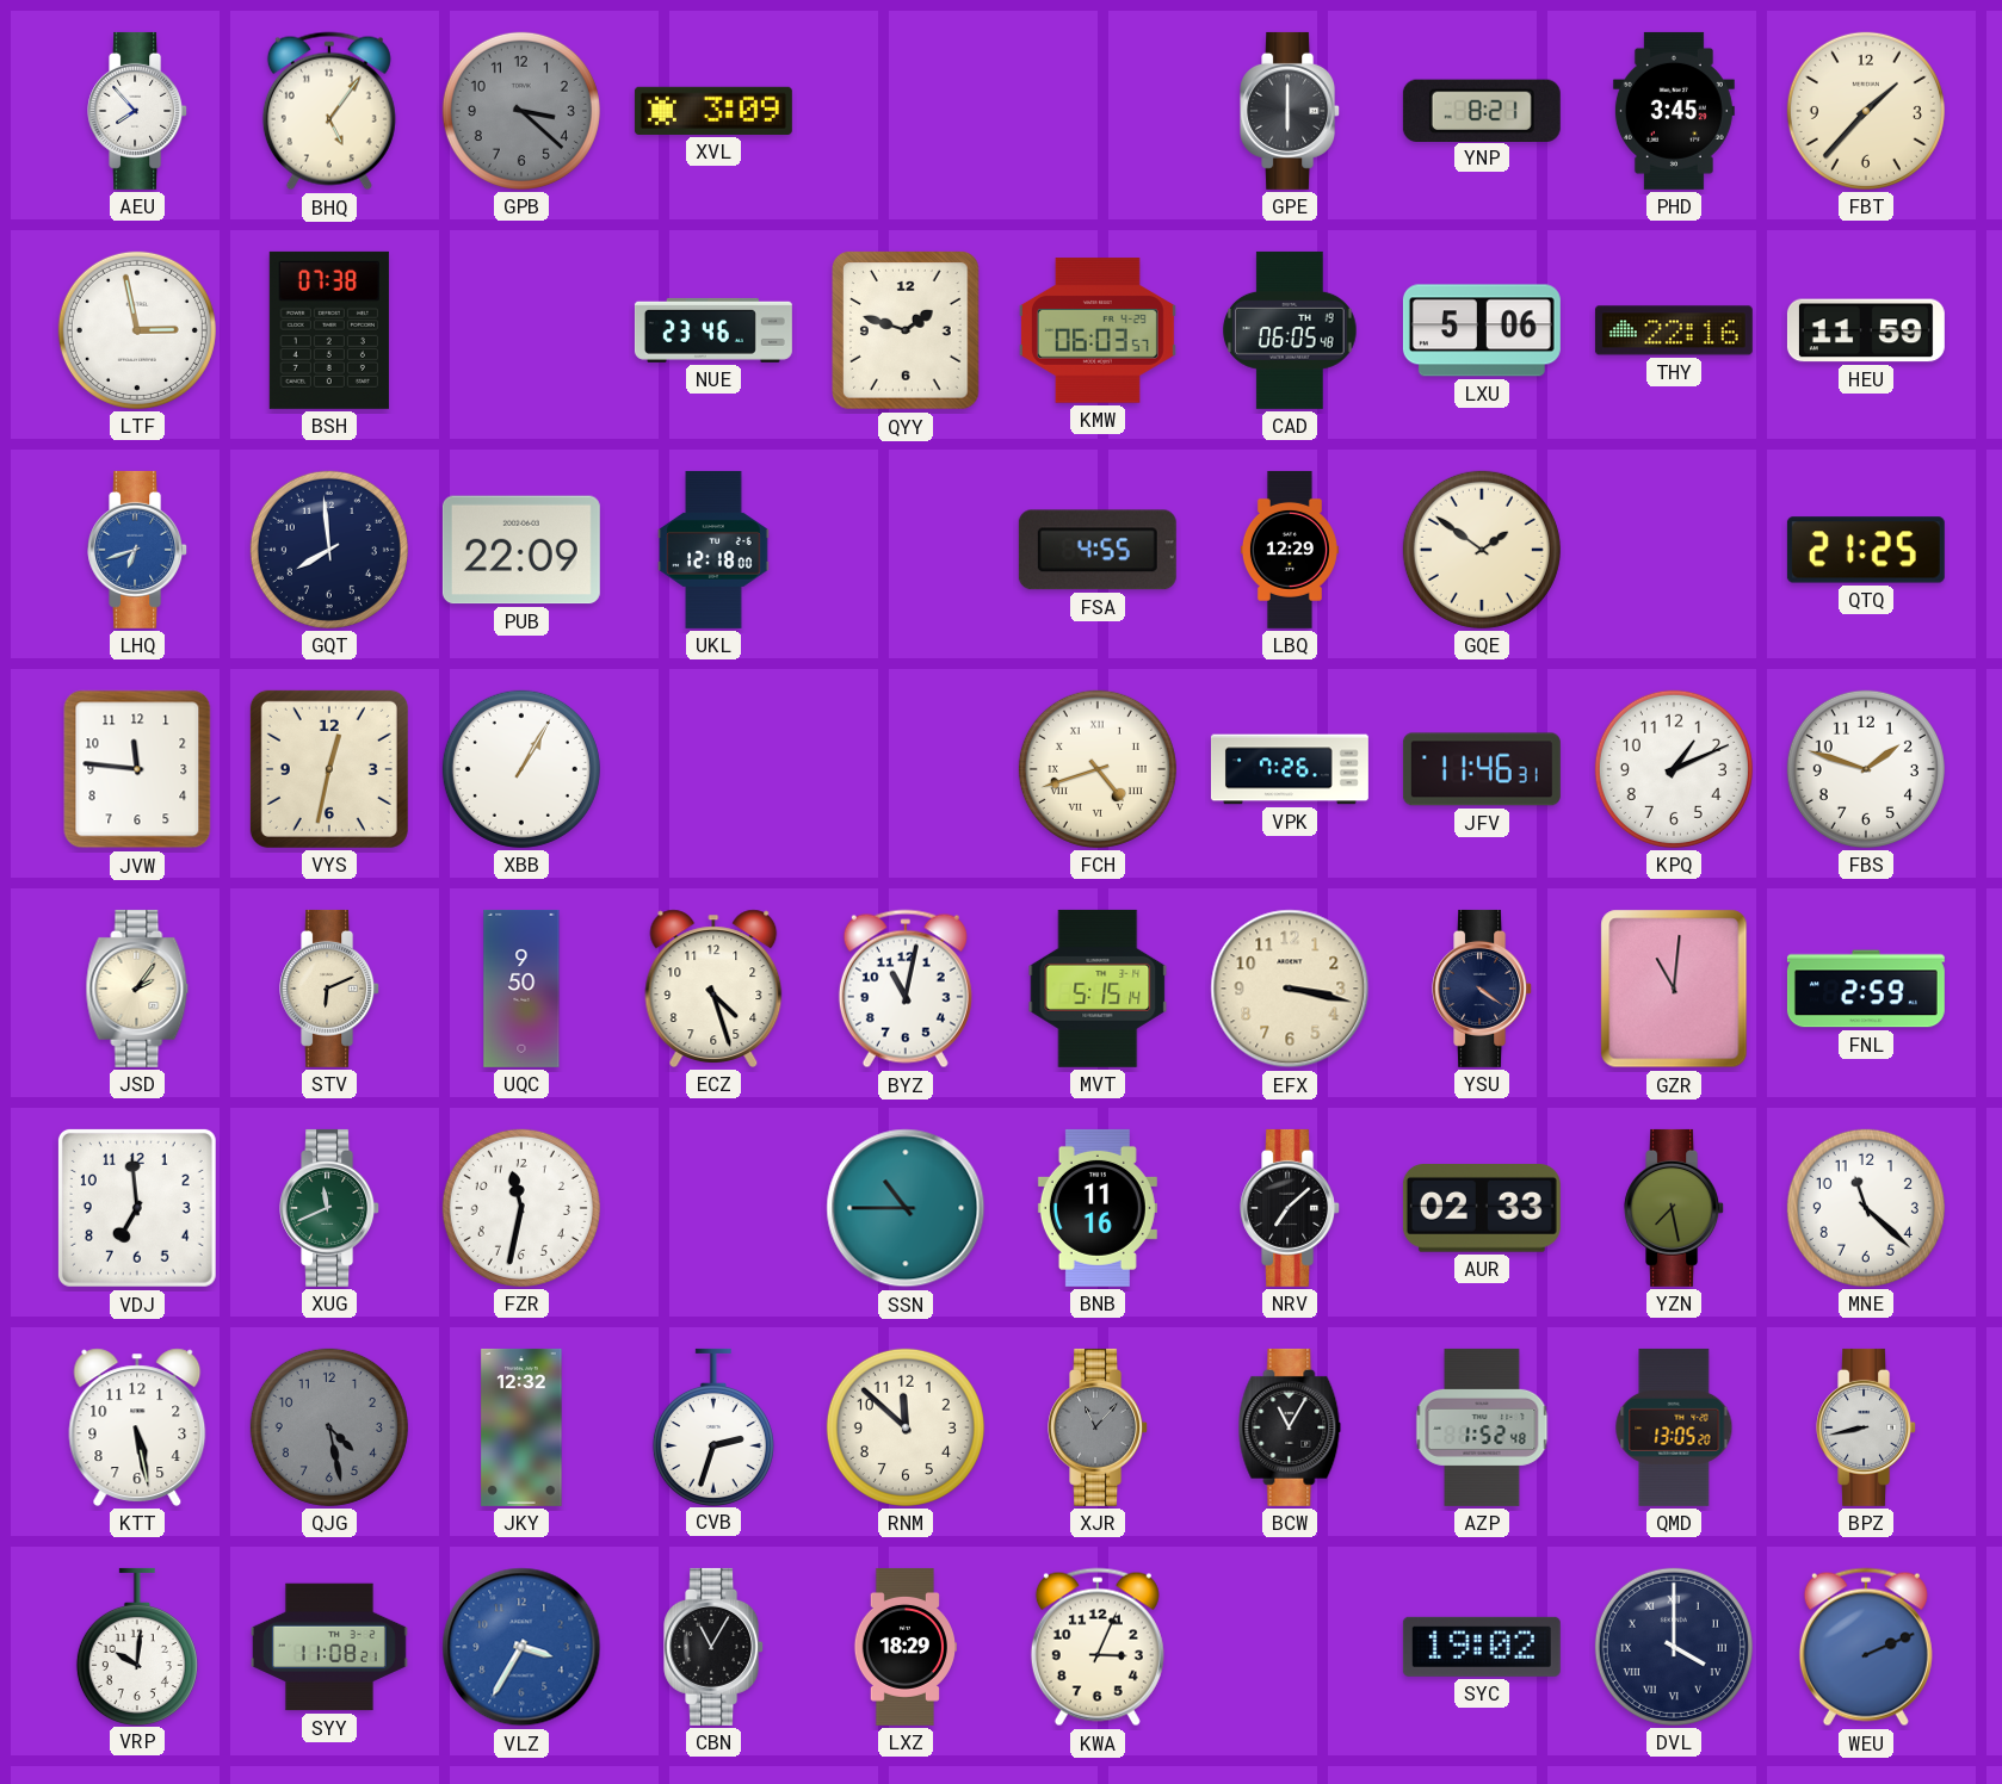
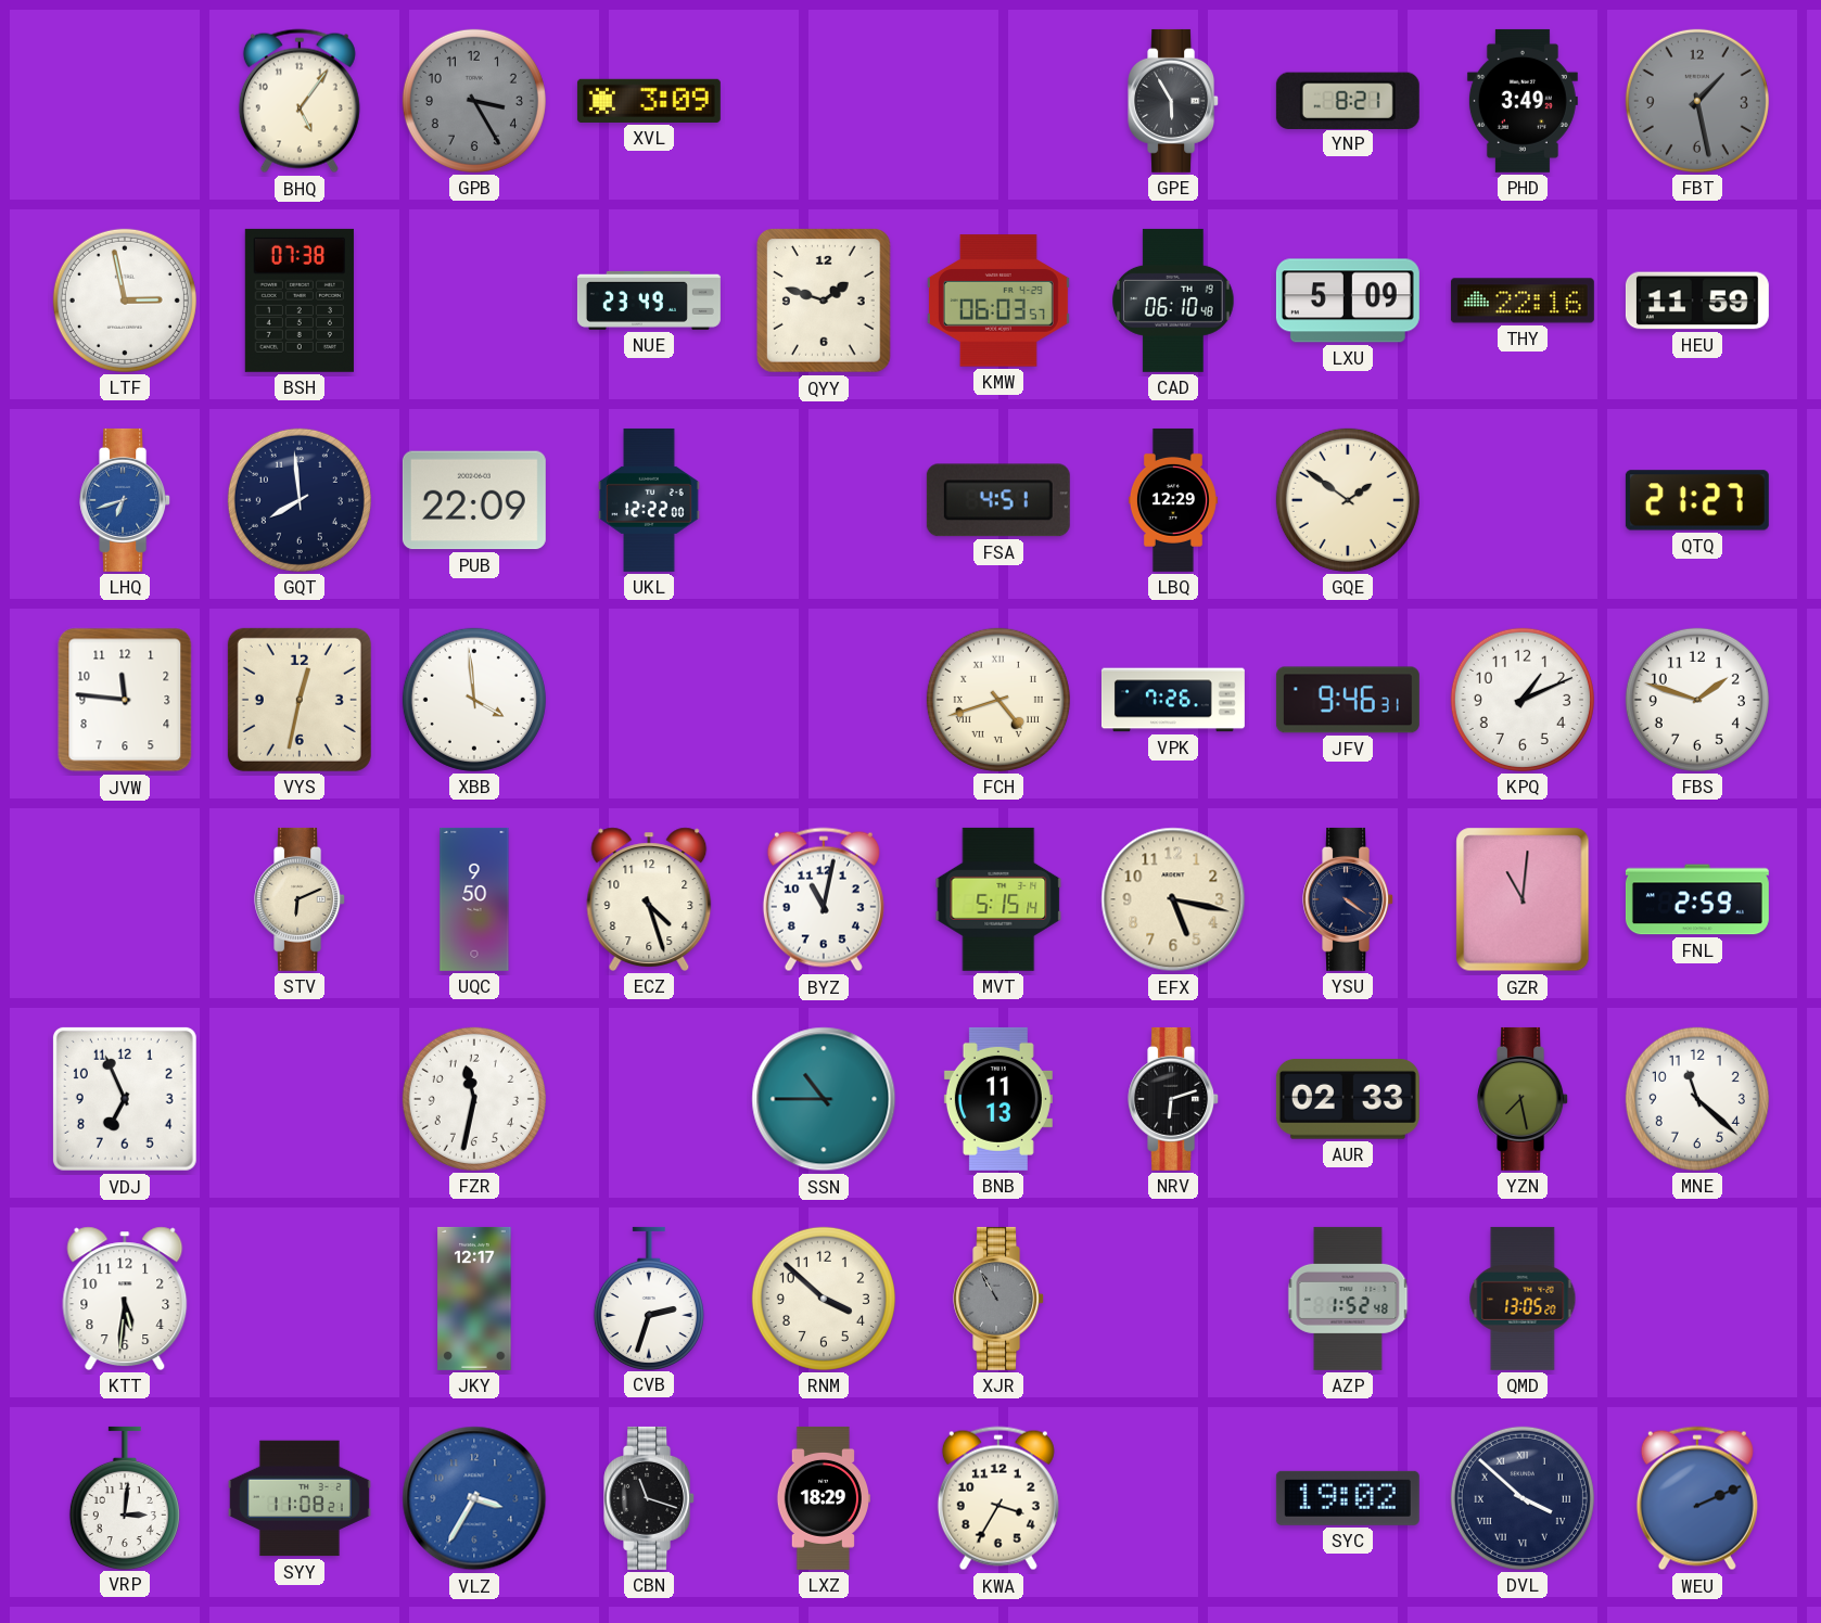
AEU: 7:53 -> none
GPB: 3:22 -> 3:25
GPE: 6:00 -> 5:55
PHD: 3:45 -> 3:49
FBT: 1:37 -> 1:28
FBT dial: cream -> grey
NUE: 23:46 -> 23:49
CAD: 06:05 -> 06:10
LXU: 5:06 -> 5:09
UKL: 12:18 -> 12:22
FSA: 4:55 -> 4:51
QTQ: 21:25 -> 21:27
XBB: 1:05 -> 3:59
JFV: 11:46 -> 9:46
JSD: 2:06 -> none
EFX: 3:17 -> 5:17
VDJ: 6:59 -> 6:56
XUG: 11:41 -> none
BNB: 11:16 -> 11:13
NRV: 7:08 -> 6:12
KTT: 5:28 -> 5:31
QJG: 4:28 -> none
JKY: 12:32 -> 12:17
RNM: 11:52 -> 3:52
XJR: 11:07 -> 10:55
BCW: 11:05 -> none
BPZ: 8:43 -> none
VRP: 10:01 -> 3:01
CBN: 11:05 -> 11:18
KWA: 3:04 -> 3:35
DVL: 4:00 -> 3:52
